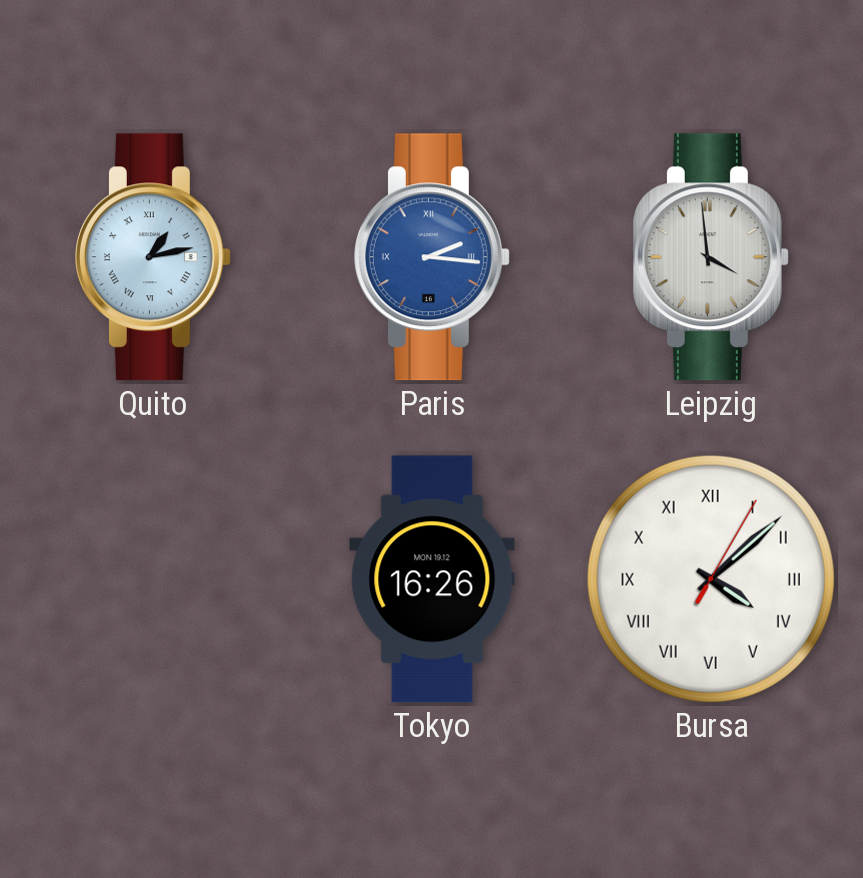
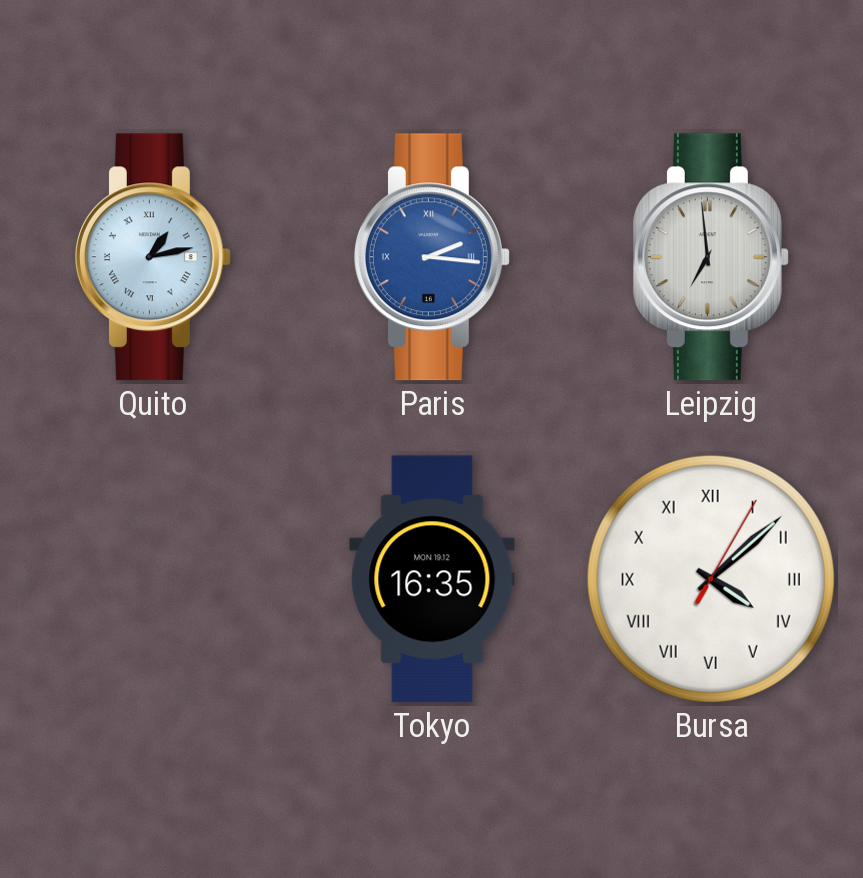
Leipzig: 3:59 -> 6:59
Tokyo: 16:26 -> 16:35
